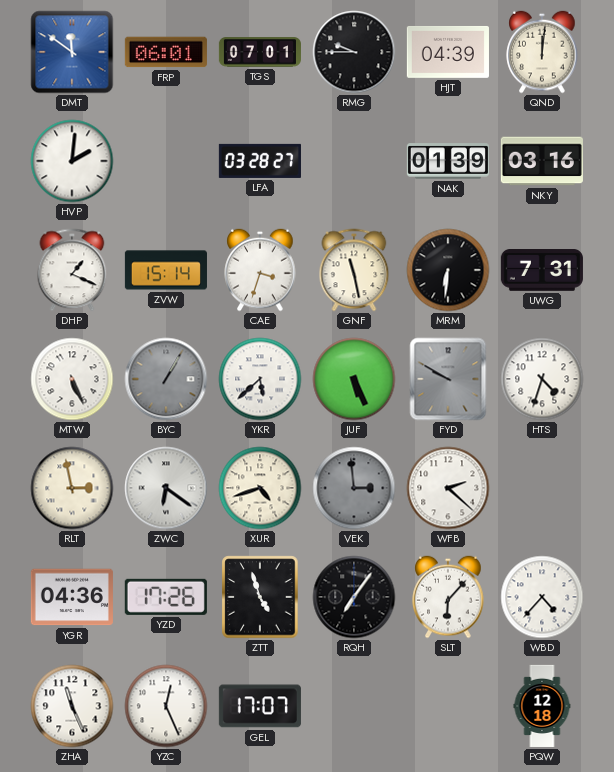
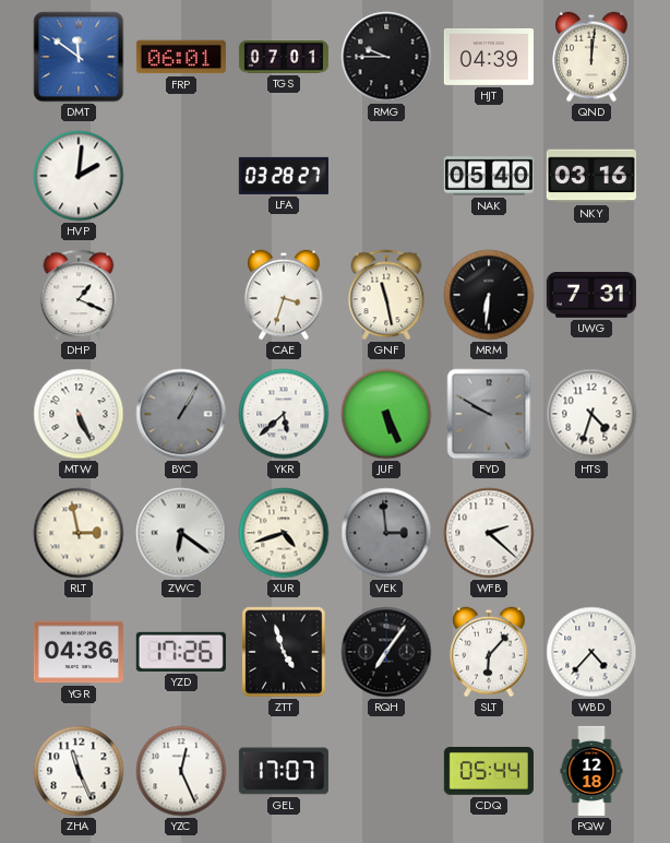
NAK: 01:39 -> 05:40
ZVW: 15:14 -> none
CDQ: none -> 05:44
